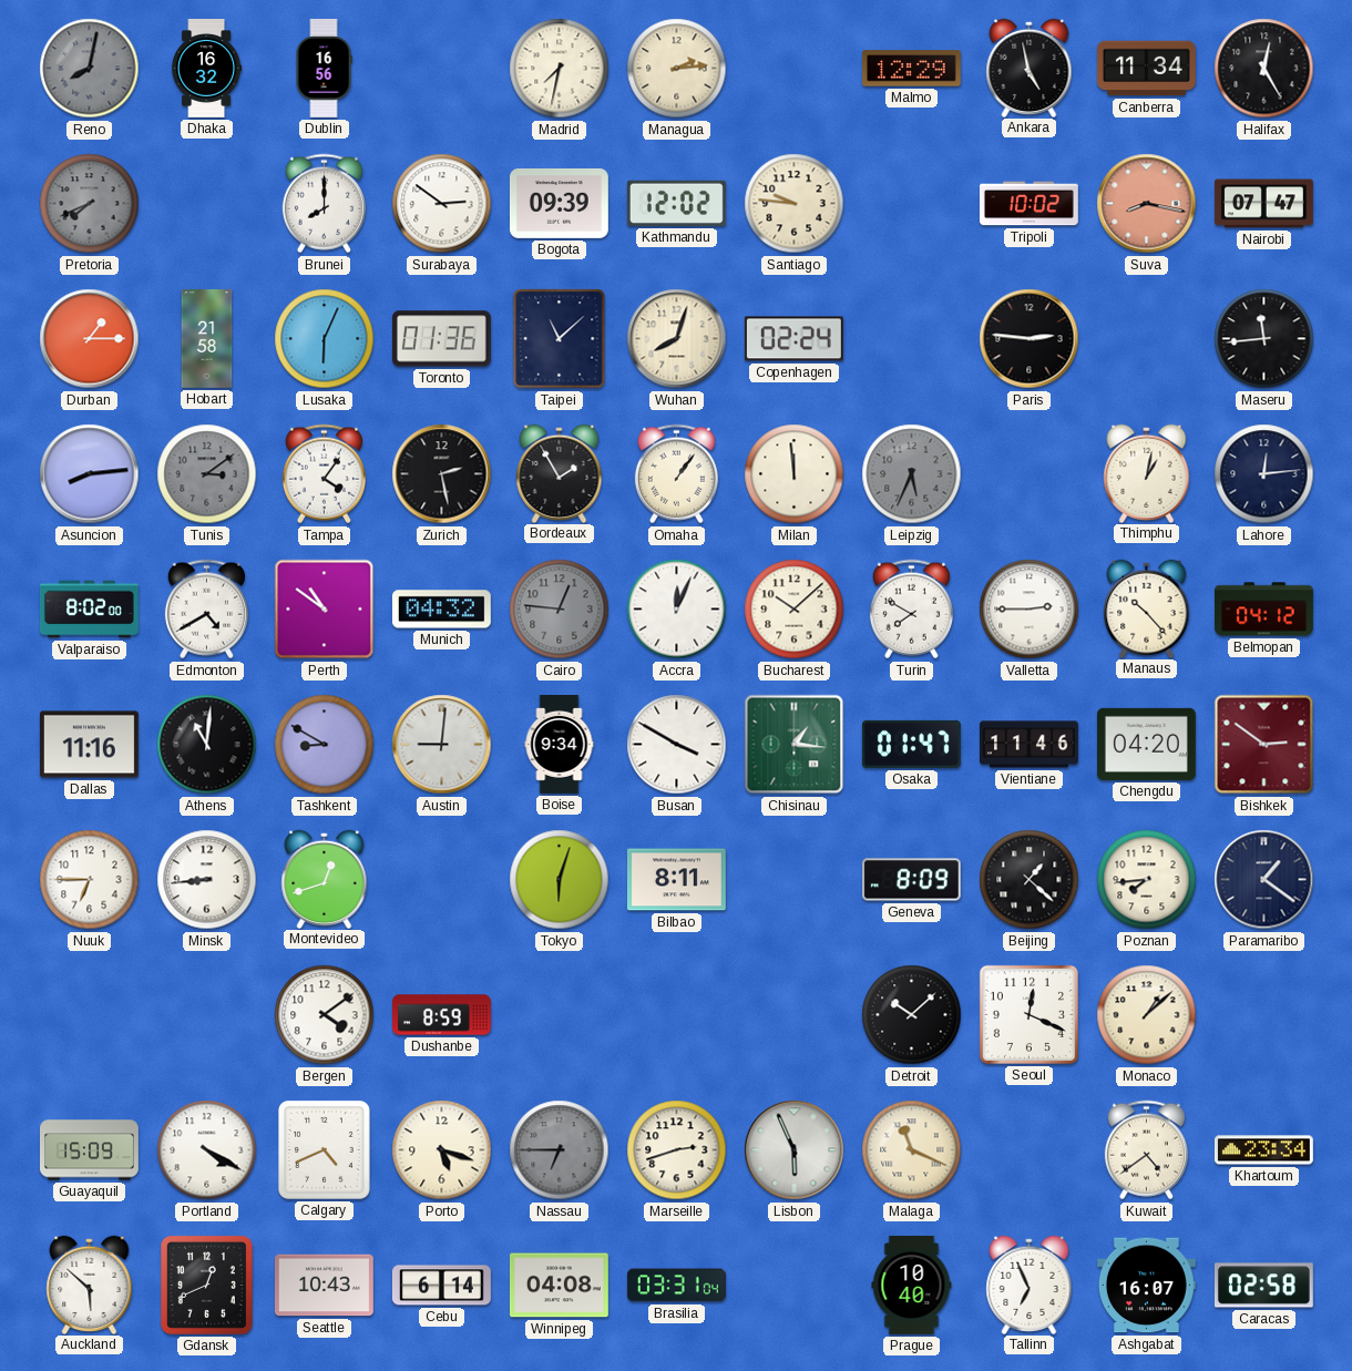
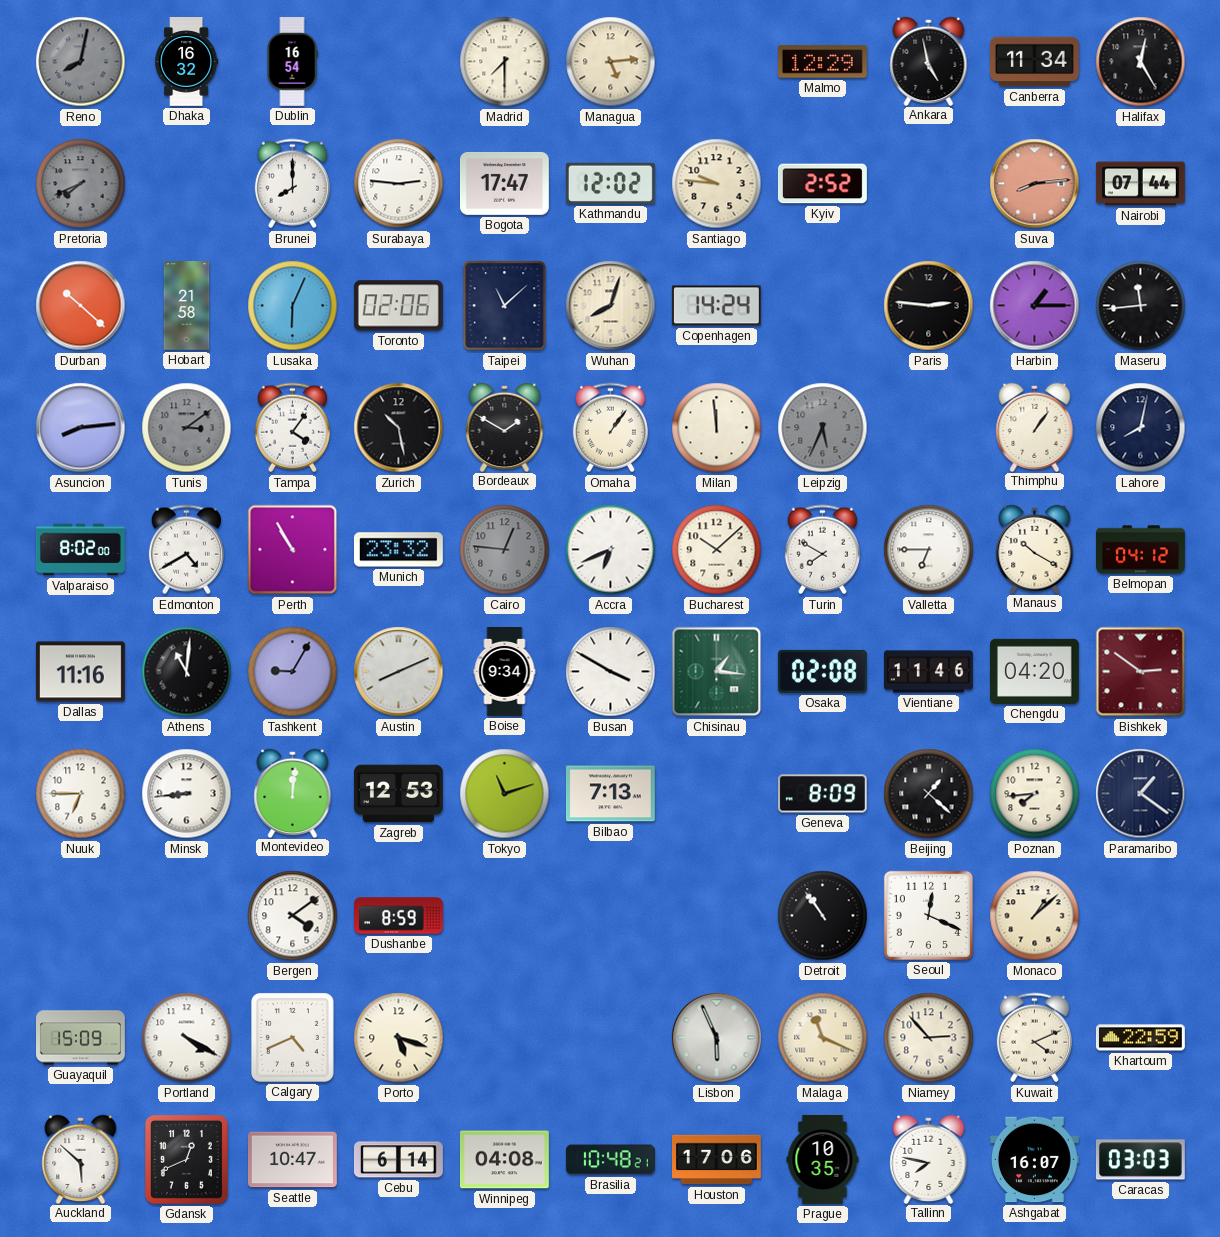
Dublin: 16:56 -> 16:54
Madrid: 7:32 -> 7:30
Managua: 2:14 -> 5:14
Surabaya: 2:51 -> 2:46
Bogota: 09:39 -> 17:47
Kyiv: none -> 2:52
Tripoli: 10:02 -> none
Suva: 8:17 -> 8:14
Nairobi: 07:47 -> 07:44
Durban: 1:15 -> 10:22
Toronto: 01:36 -> 02:06
Copenhagen: 02:24 -> 14:24
Harbin: none -> 1:15
Zurich: 2:28 -> 10:28
Bordeaux: 1:55 -> 1:50
Thimphu: 1:02 -> 1:06
Lahore: 12:14 -> 8:02
Perth: 10:51 -> 10:55
Munich: 04:32 -> 23:32
Accra: 12:04 -> 6:41
Valletta: 2:45 -> 6:45
Manaus: 10:23 -> 10:20
Tashkent: 8:50 -> 9:05
Austin: 9:01 -> 8:11
Osaka: 01:47 -> 02:08
Montevideo: 12:42 -> 12:01
Zagreb: none -> 12:53
Tokyo: 6:03 -> 11:12
Bilbao: 8:11 -> 7:13
Detroit: 10:08 -> 10:54
Nassau: 6:45 -> none
Marseille: 2:42 -> none
Niamey: none -> 2:53
Kuwait: 4:39 -> 4:11
Khartoum: 23:34 -> 22:59
Seattle: 10:43 -> 10:47
Brasilia: 03:31 -> 10:48
Houston: none -> 17:06
Prague: 10:40 -> 10:35
Tallinn: 6:56 -> 7:47
Caracas: 02:58 -> 03:03
